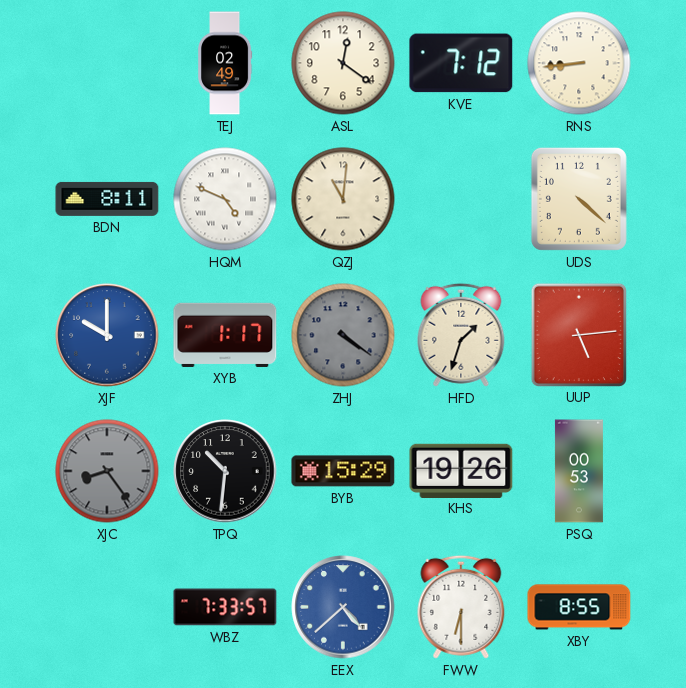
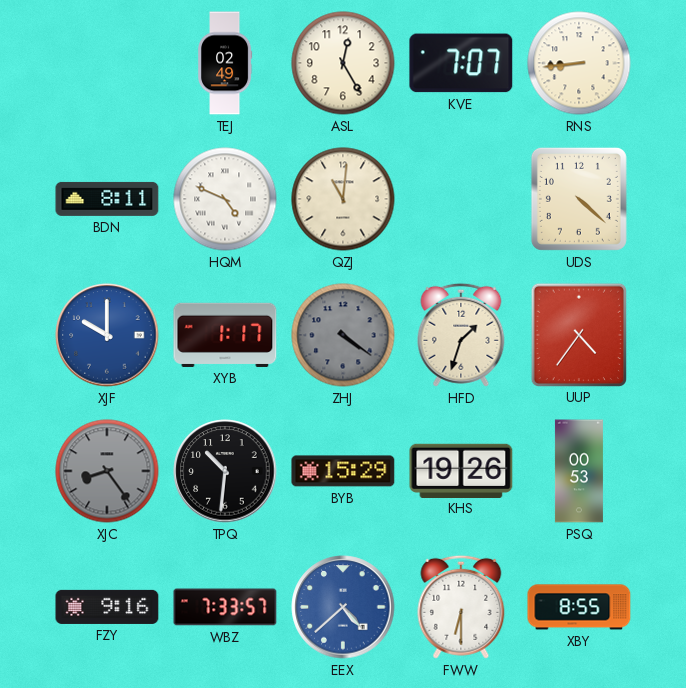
ASL: 12:21 -> 12:25
KVE: 7:12 -> 7:07
UUP: 5:14 -> 4:36
FZY: none -> 9:16
